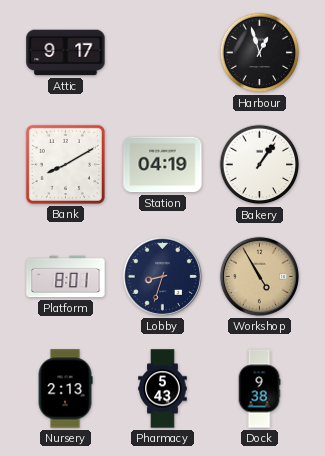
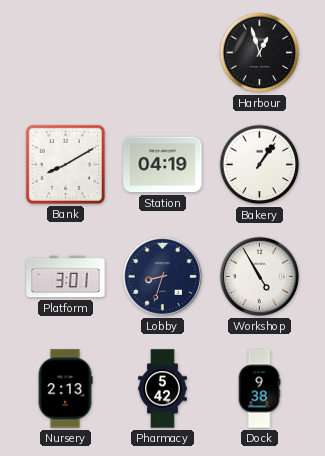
Attic: 9:17 -> none
Platform: 8:01 -> 3:01
Workshop dial: champagne -> white
Pharmacy: 5:43 -> 5:42
